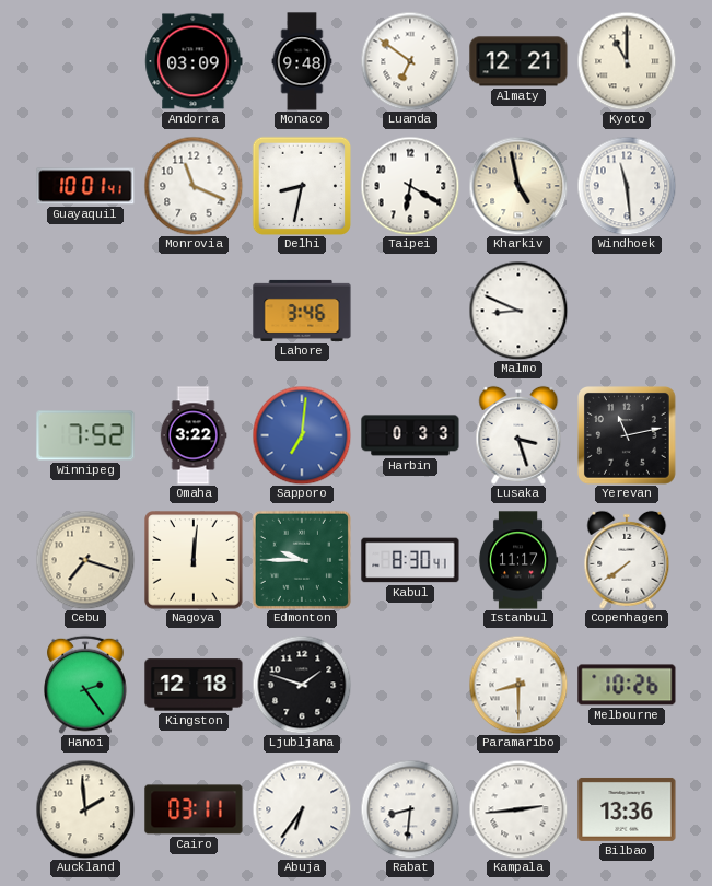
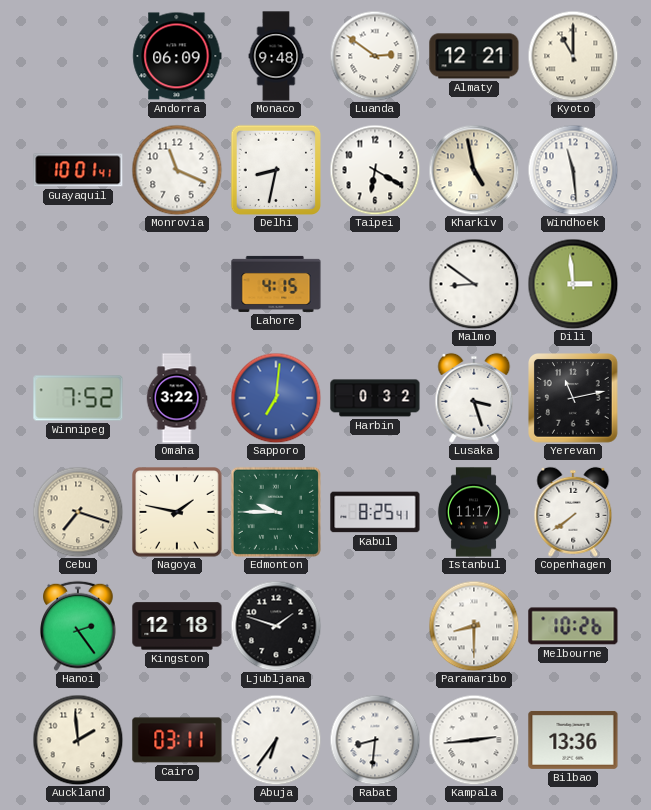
Andorra: 03:09 -> 06:09
Luanda: 6:51 -> 2:51
Lahore: 3:46 -> 4:15
Malmo: 8:49 -> 8:51
Dili: none -> 2:59
Harbin: 0:33 -> 0:32
Nagoya: 12:01 -> 1:47
Kabul: 8:30 -> 8:25
